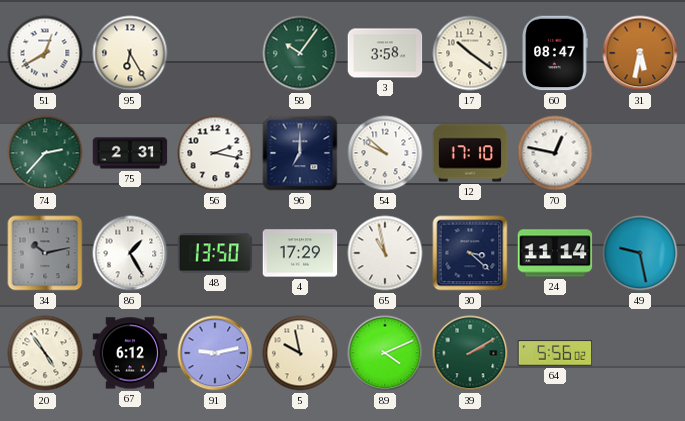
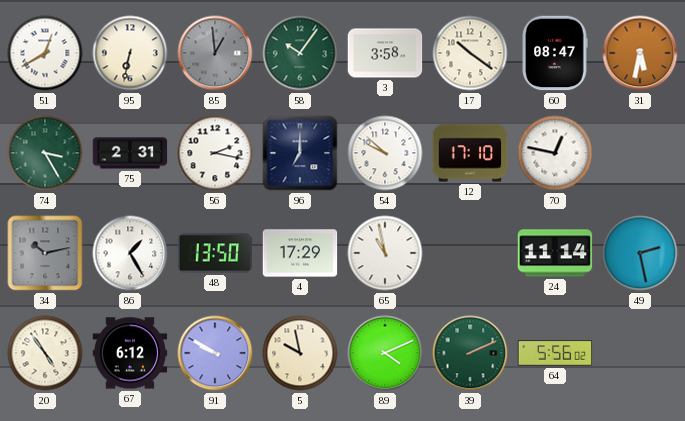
95: 6:25 -> 6:32
85: none -> 12:59
74: 2:37 -> 3:25
30: 3:22 -> none
49: 9:28 -> 2:28
91: 9:13 -> 9:50
39: 2:10 -> 2:11
